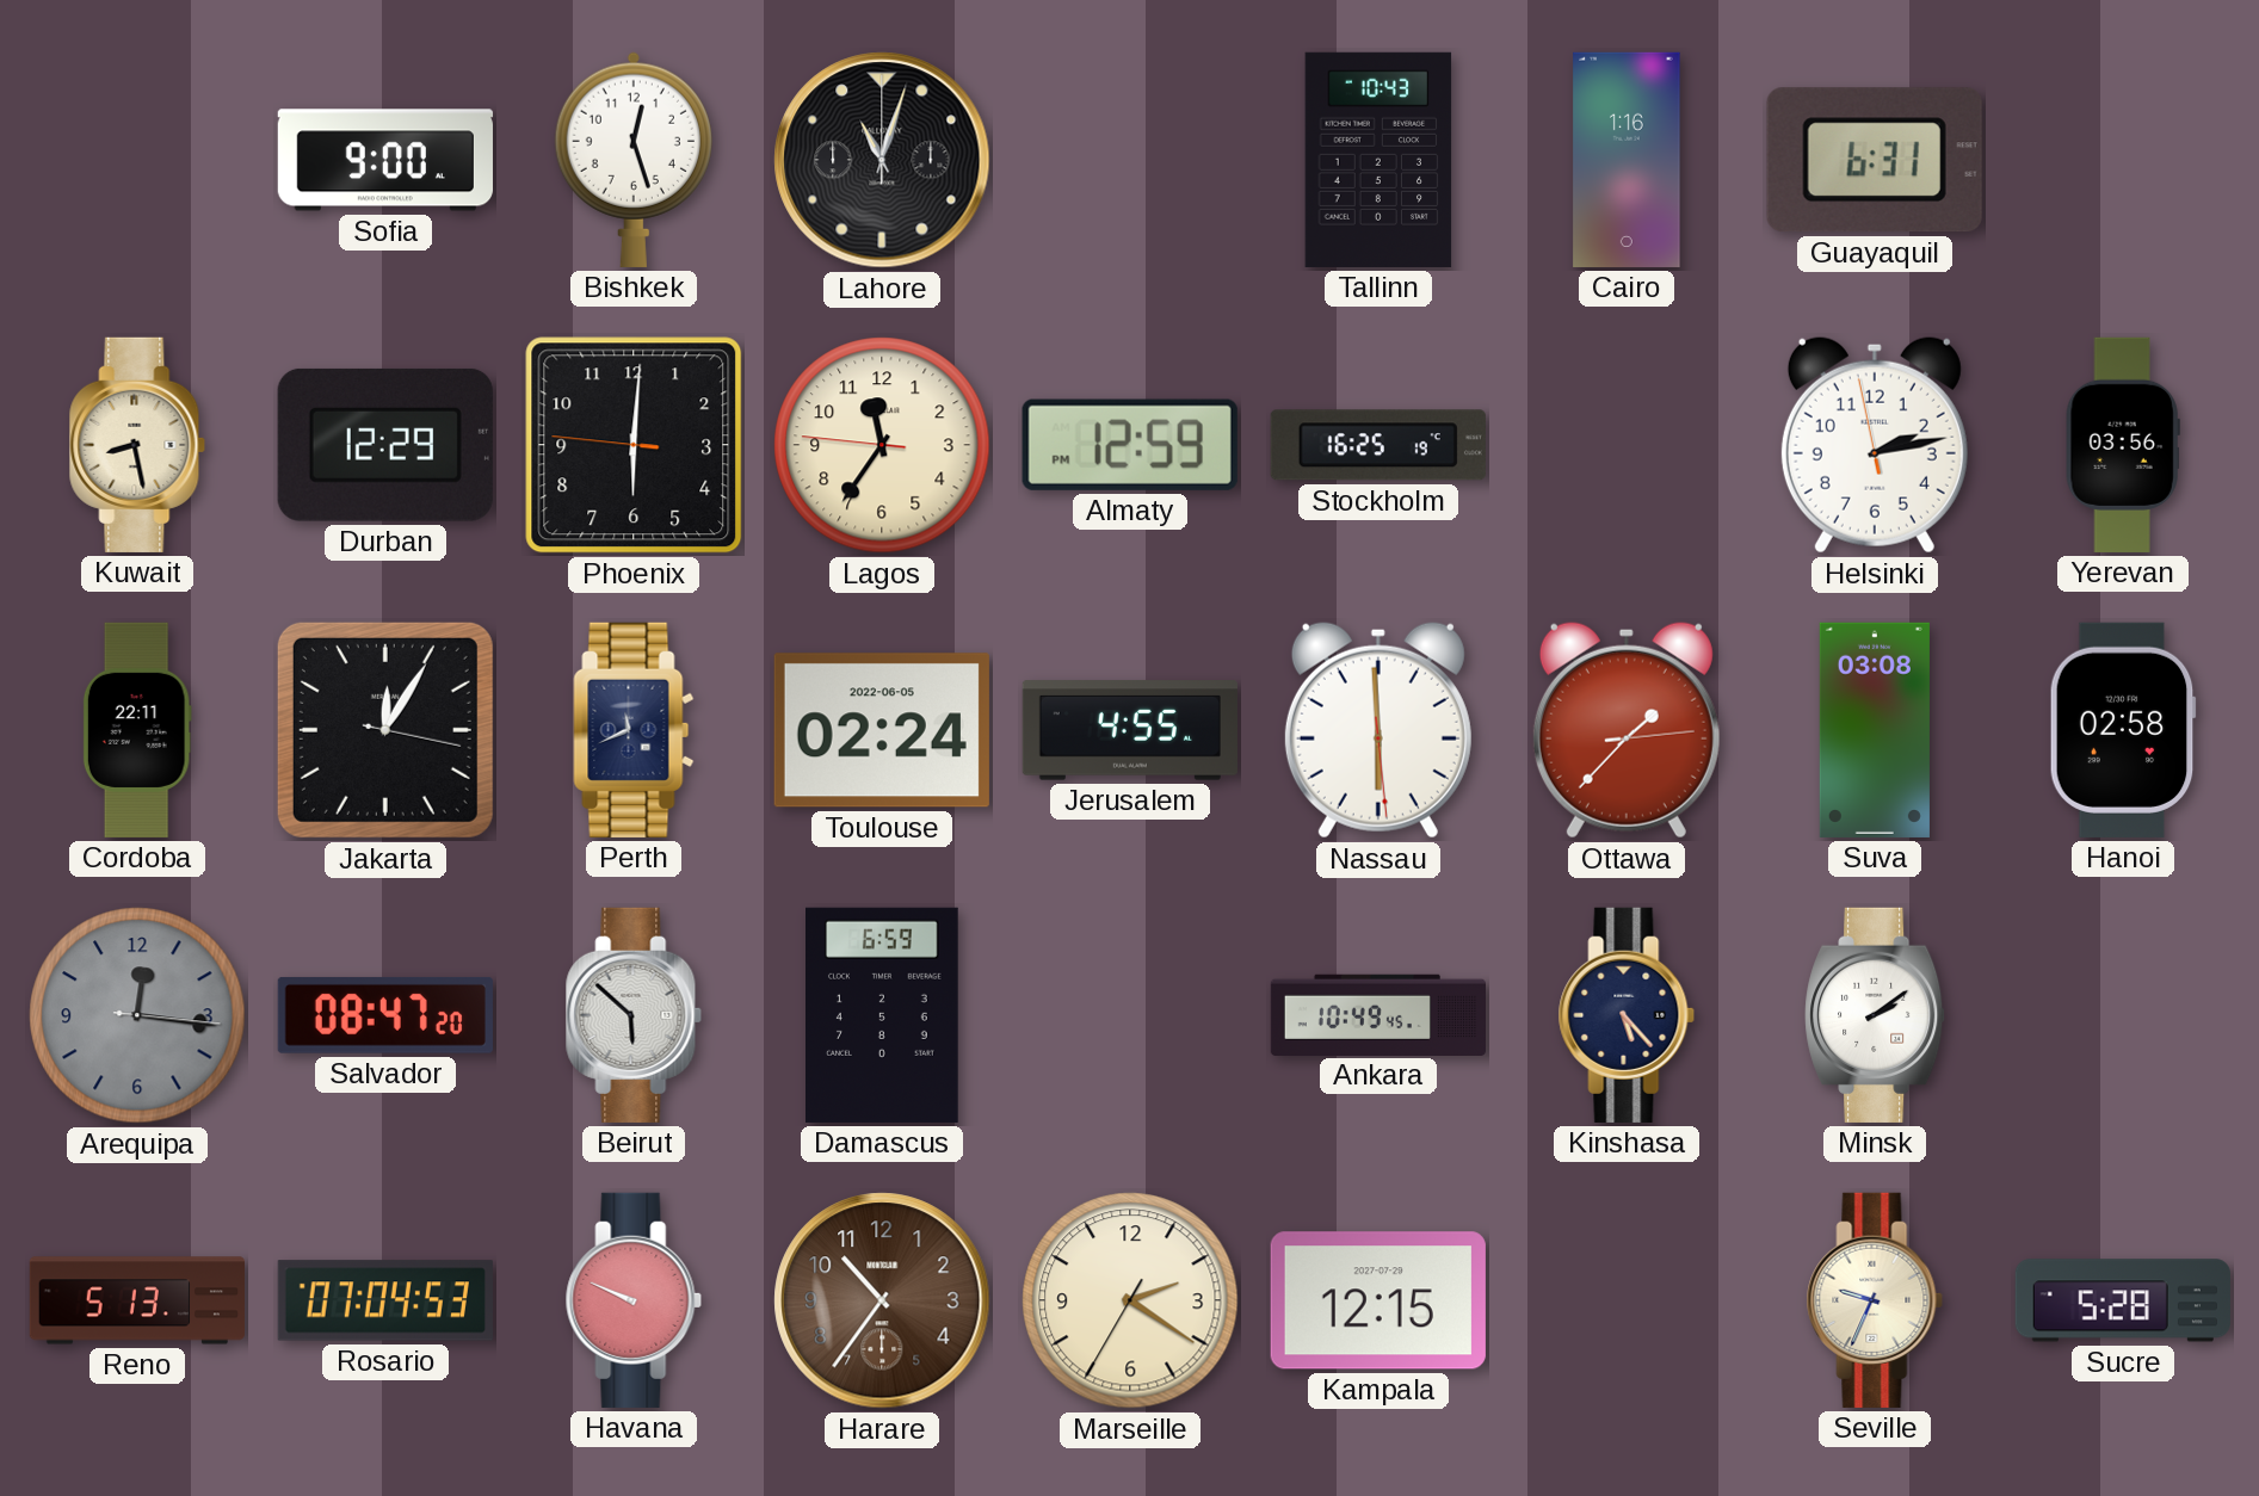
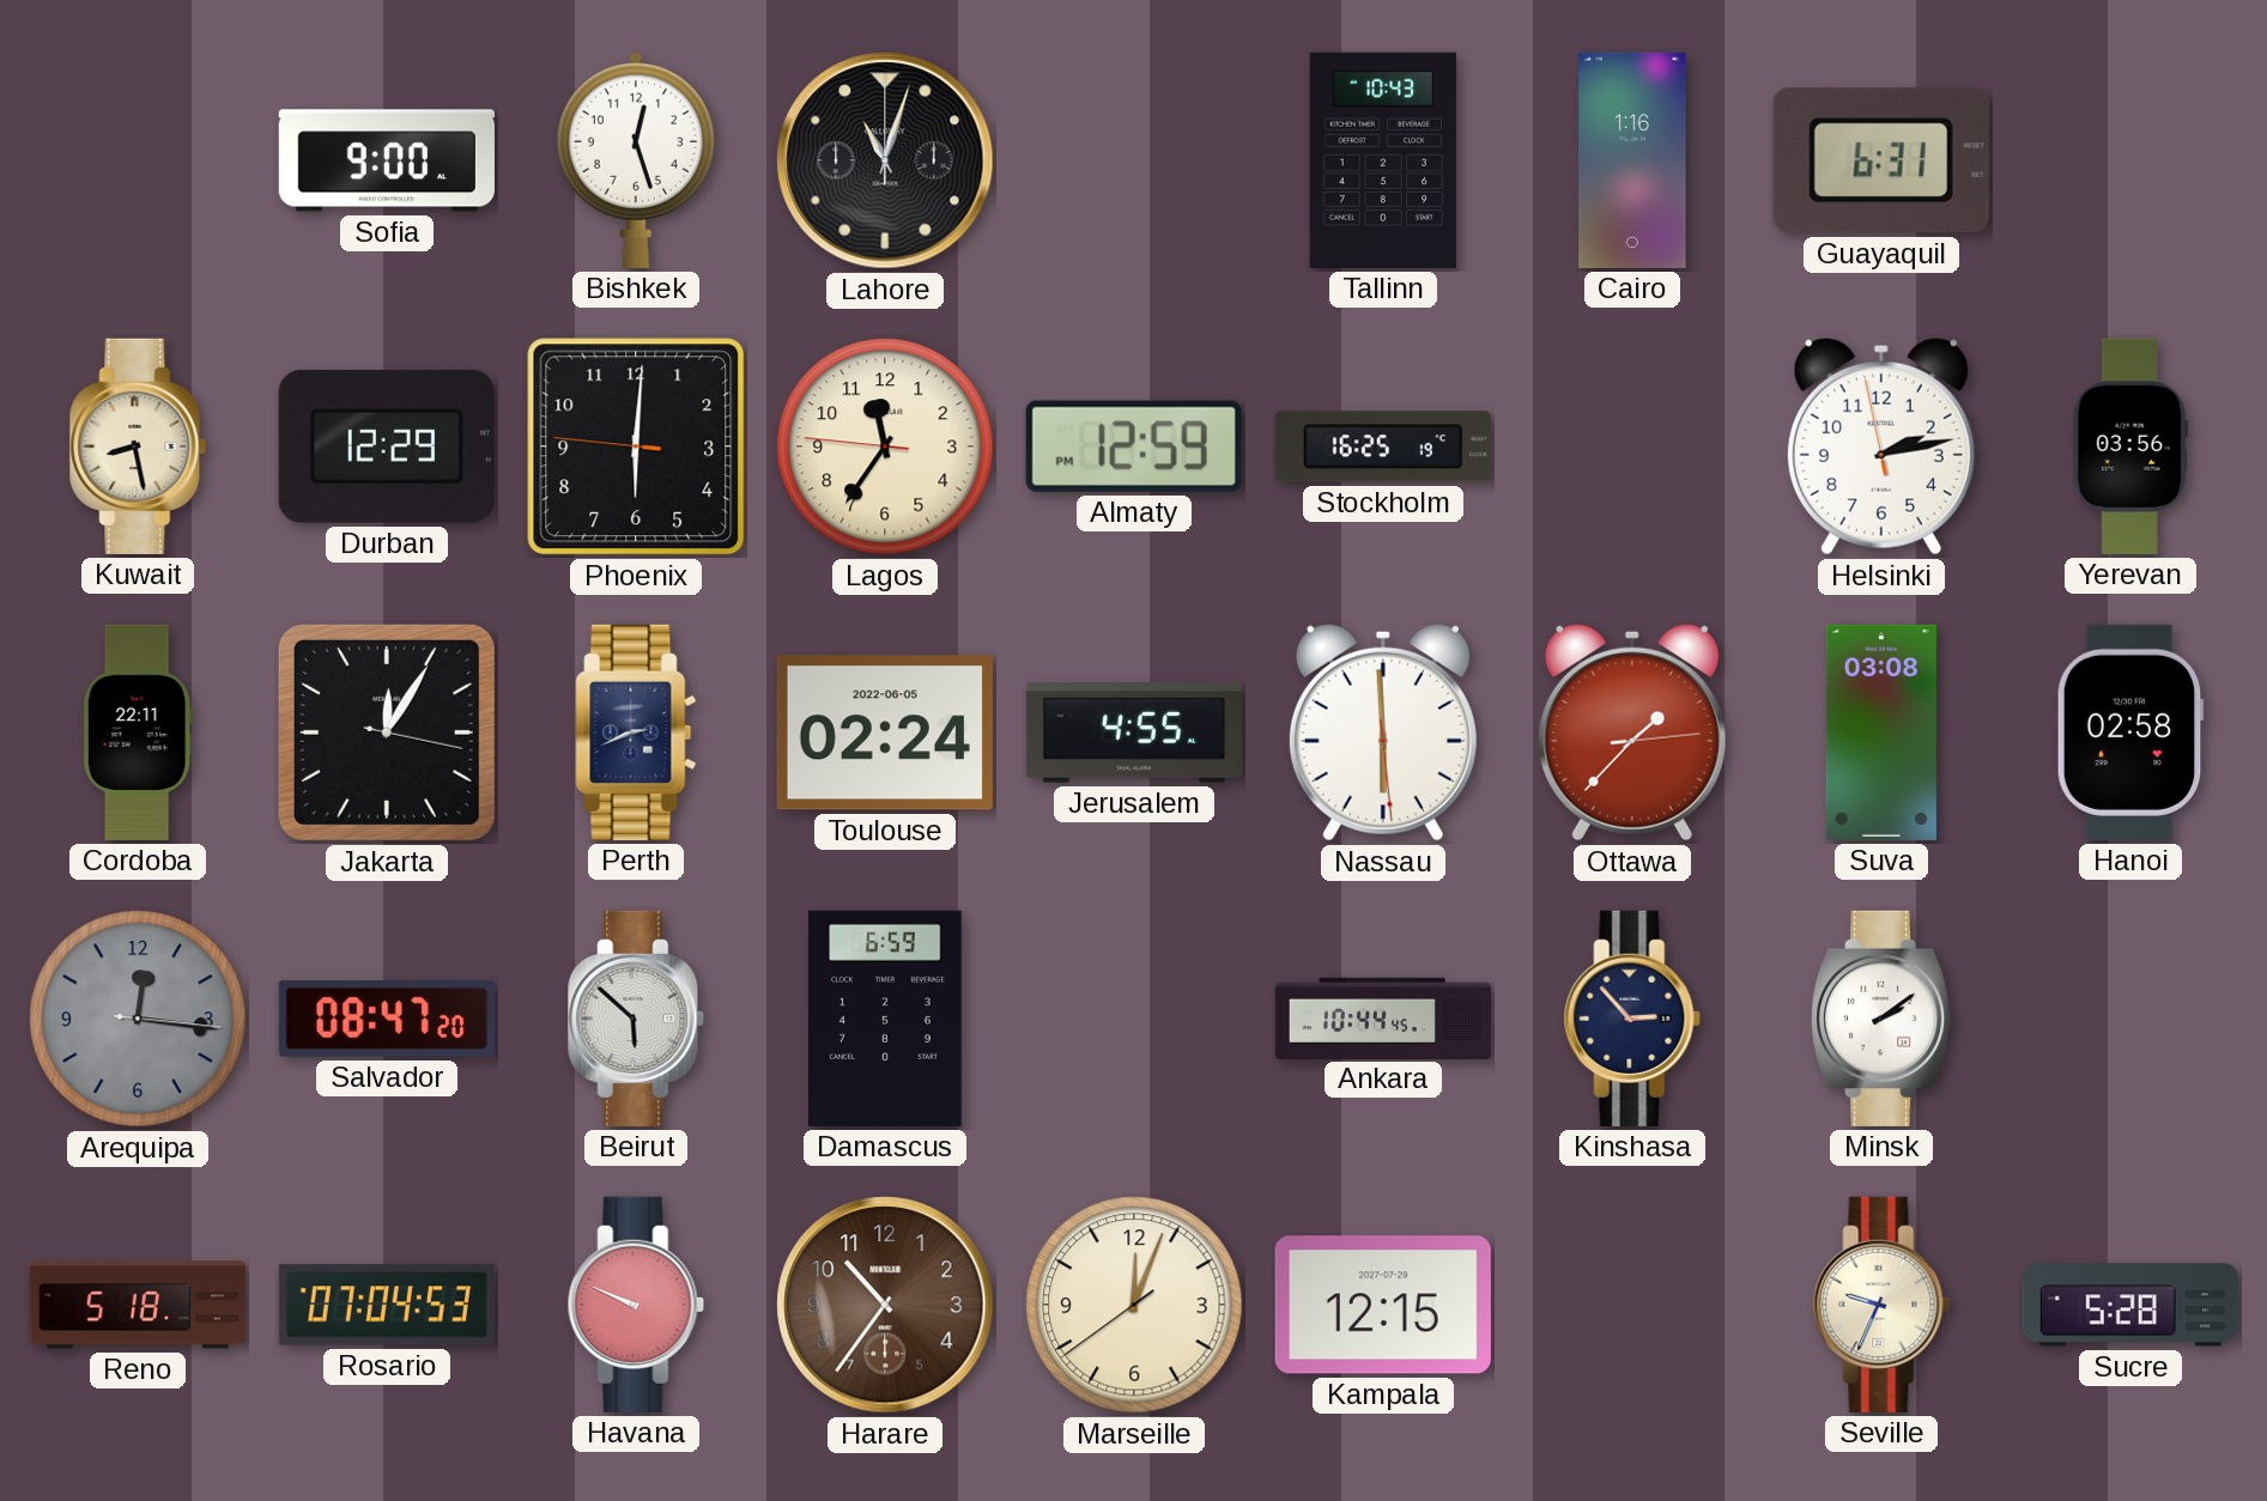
Perth: 11:41 -> 2:41
Ankara: 10:49 -> 10:44
Kinshasa: 5:23 -> 2:53
Reno: 5:13 -> 5:18
Marseille: 2:20 -> 12:03
